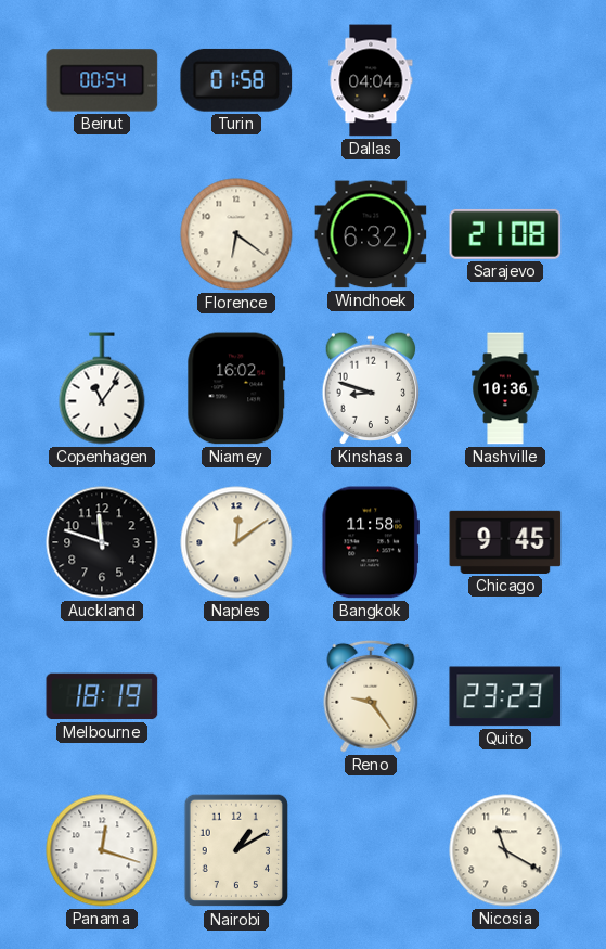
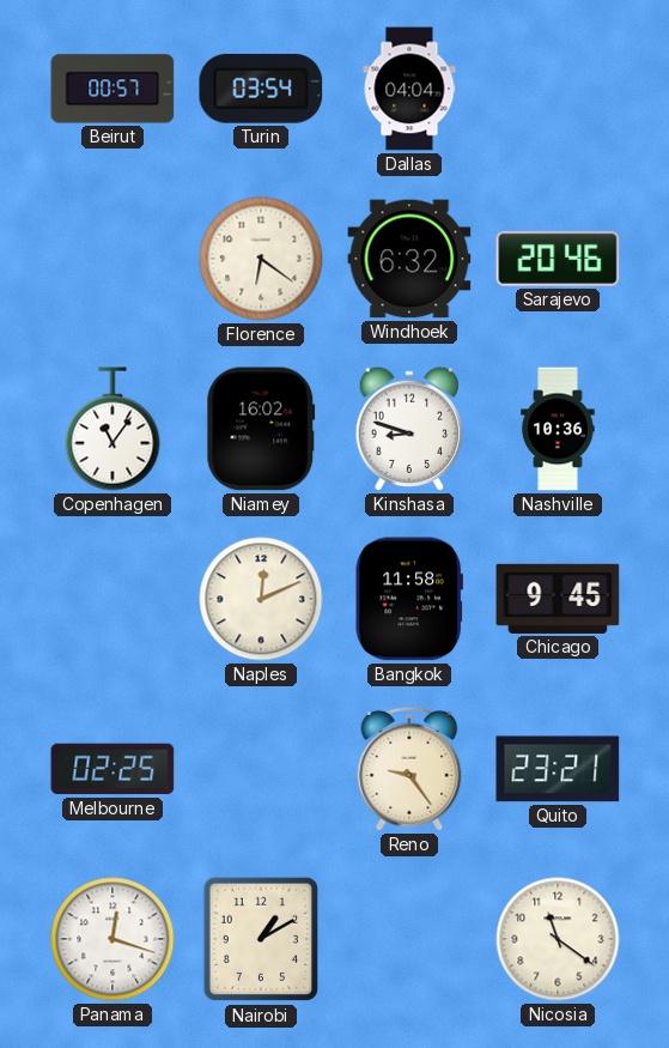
Beirut: 00:54 -> 00:57
Turin: 01:58 -> 03:54
Sarajevo: 21:08 -> 20:46
Auckland: 11:48 -> none
Naples: 12:09 -> 12:11
Melbourne: 18:19 -> 02:25
Quito: 23:23 -> 23:21
Nicosia: 11:20 -> 11:21
